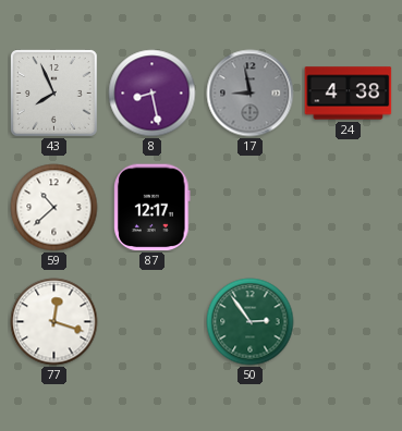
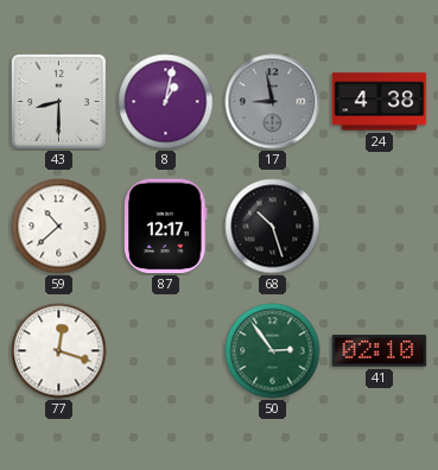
43: 7:56 -> 8:30
8: 8:28 -> 1:02
68: none -> 10:27
41: none -> 02:10
